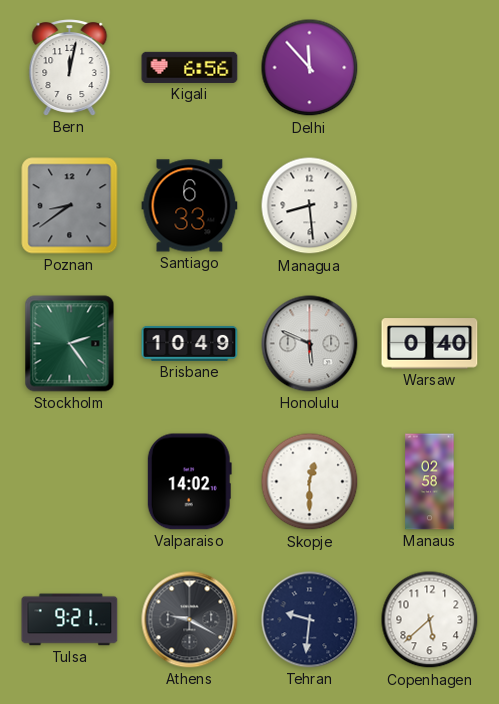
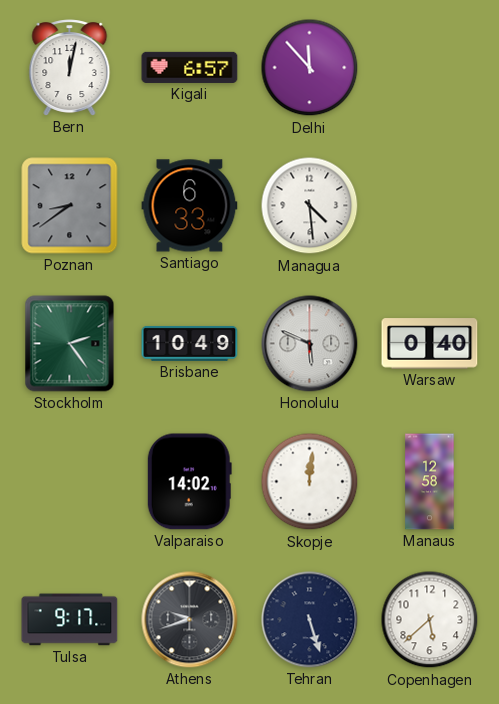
Kigali: 6:56 -> 6:57
Managua: 8:29 -> 4:29
Skopje: 12:30 -> 12:01
Manaus: 02:58 -> 12:58
Tulsa: 9:21 -> 9:17
Athens: 9:20 -> 9:42
Tehran: 9:31 -> 5:27
